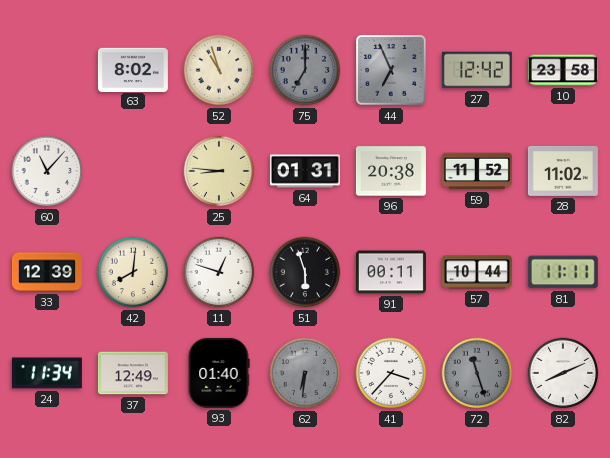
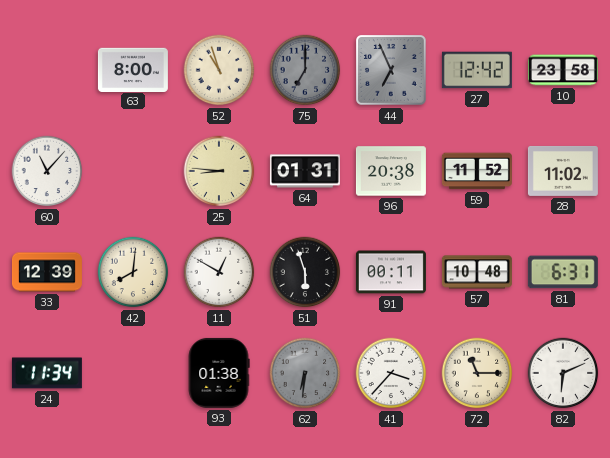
63: 8:02 -> 8:00
11: 12:48 -> 12:50
57: 10:44 -> 10:48
81: 11:11 -> 6:31
37: 12:49 -> none
93: 01:40 -> 01:38
72: 11:27 -> 11:15
72 dial: grey -> cream
82: 8:11 -> 6:11
